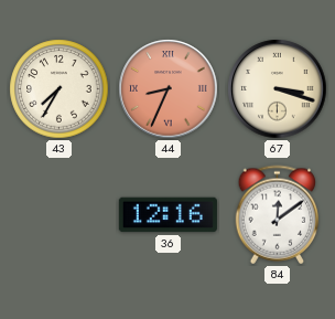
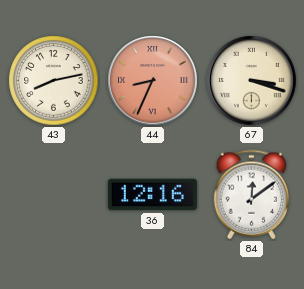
43: 7:35 -> 8:13
